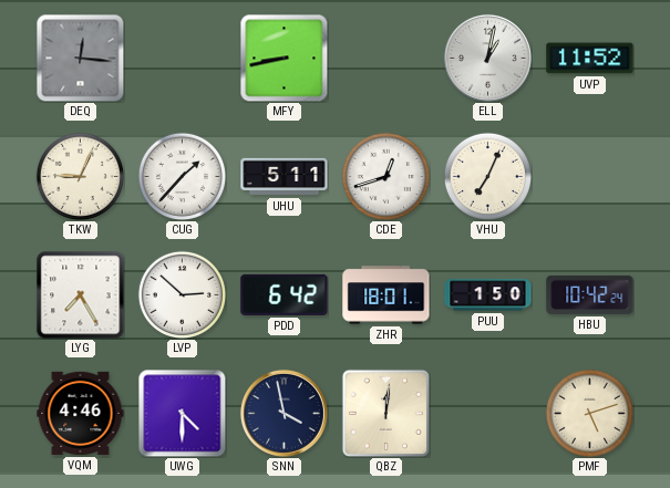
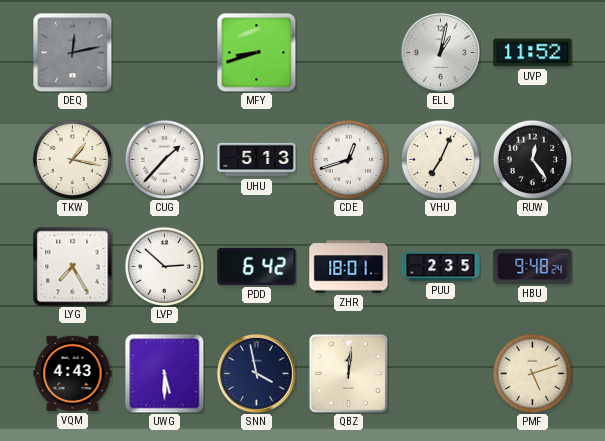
DEQ: 12:16 -> 12:13
MFY: 8:43 -> 8:42
TKW: 9:04 -> 1:17
UHU: 5:11 -> 5:13
RUW: none -> 12:24
PUU: 1:50 -> 2:35
HBU: 10:42 -> 9:48
VQM: 4:46 -> 4:43
UWG: 4:30 -> 5:30
